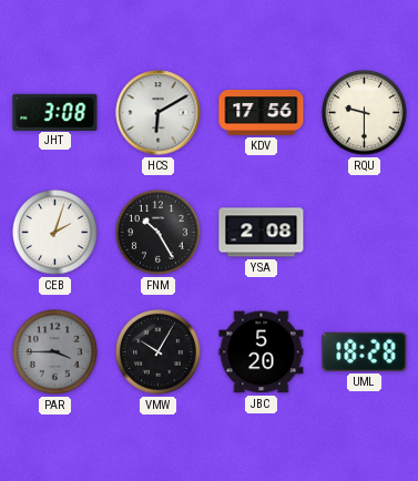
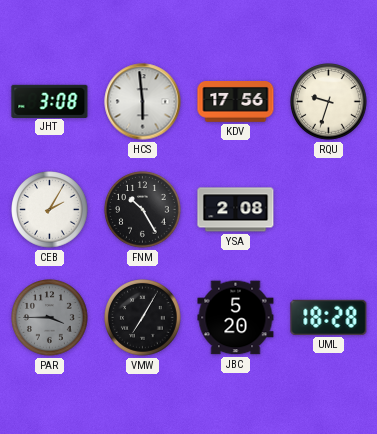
HCS: 6:10 -> 5:59
RQU: 9:30 -> 9:33
CEB: 2:03 -> 2:05
VMW: 10:05 -> 7:05
